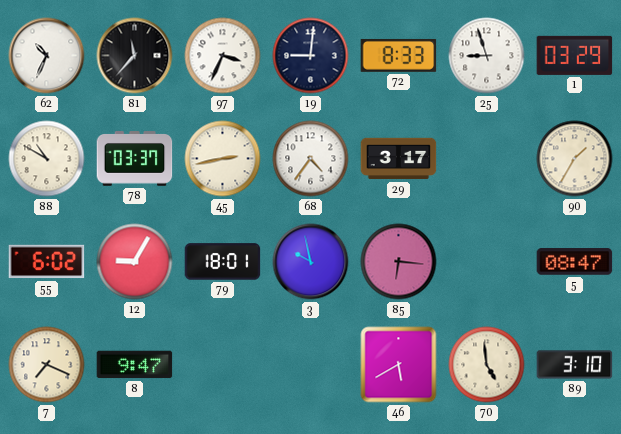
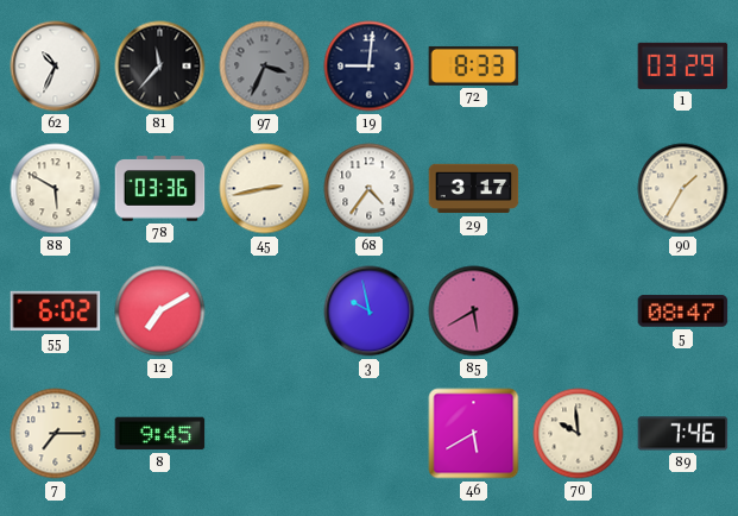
97 dial: white -> grey
25: 8:57 -> none
88: 10:50 -> 5:50
78: 03:37 -> 03:36
12: 9:05 -> 7:10
79: 18:01 -> none
85: 6:16 -> 5:40
7: 7:19 -> 7:15
8: 9:47 -> 9:45
70: 4:59 -> 9:59
89: 3:10 -> 7:46
